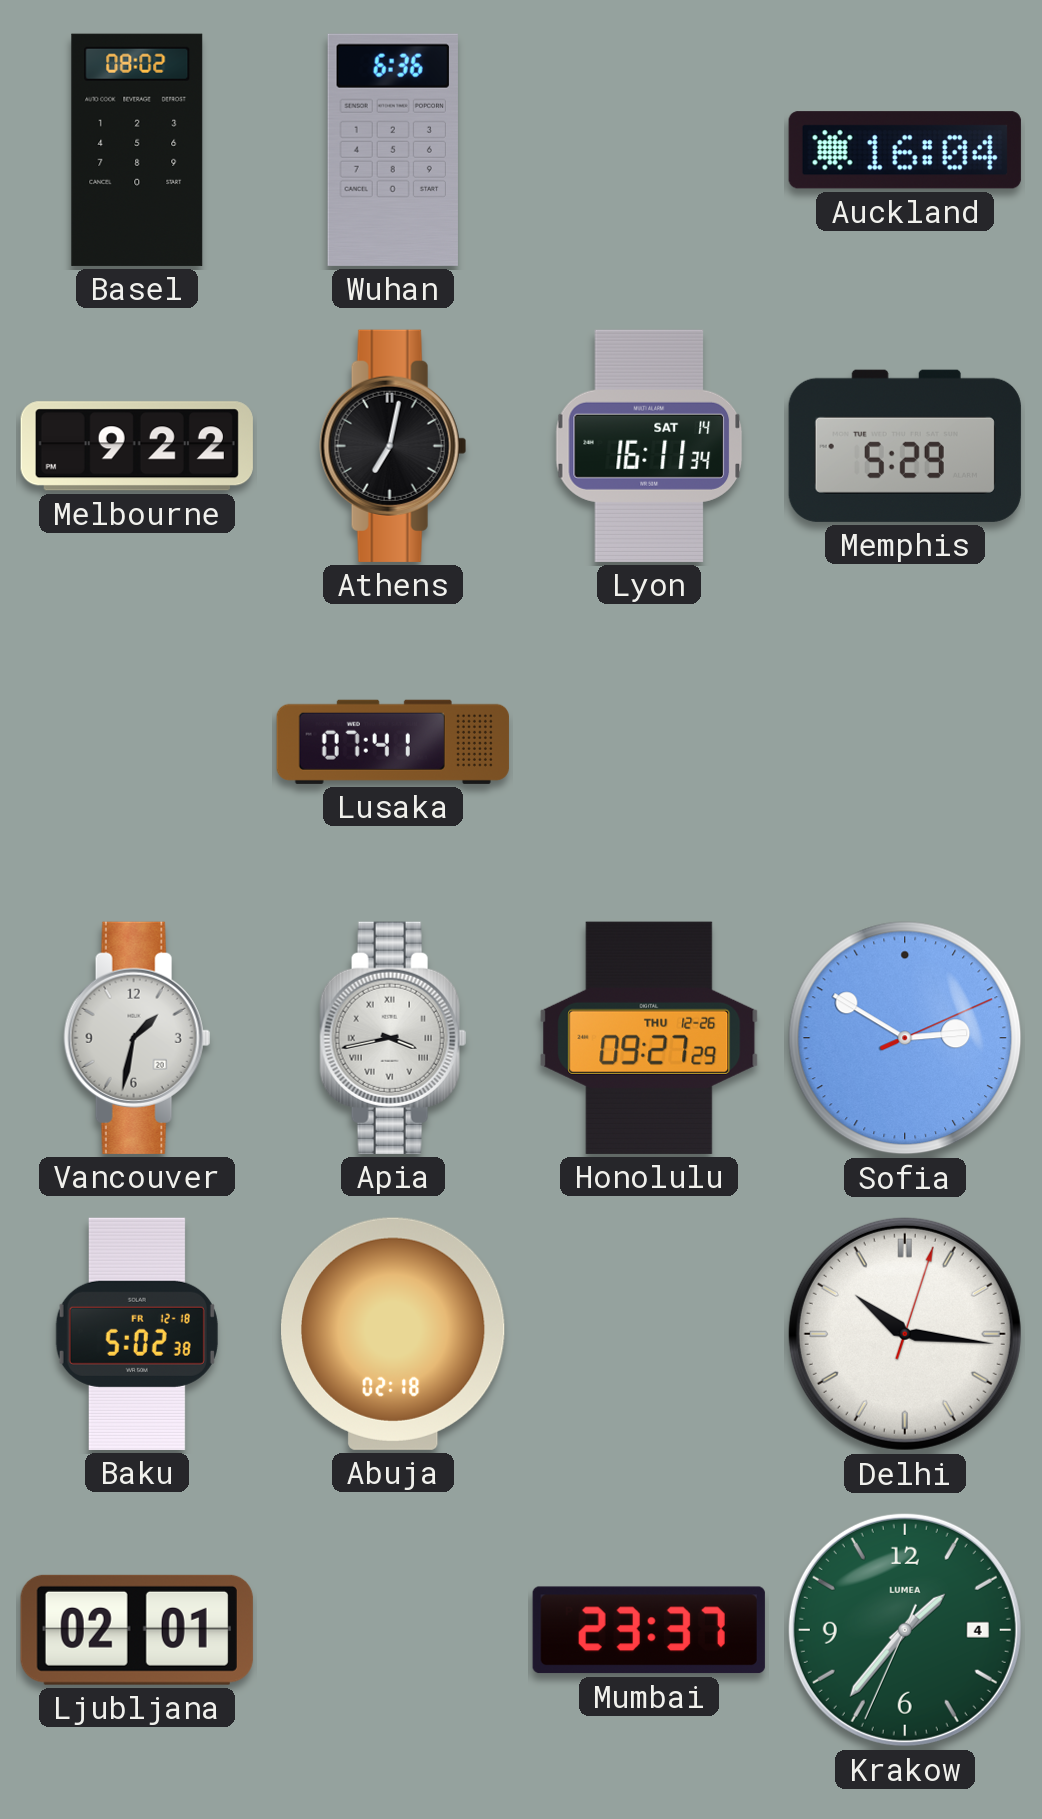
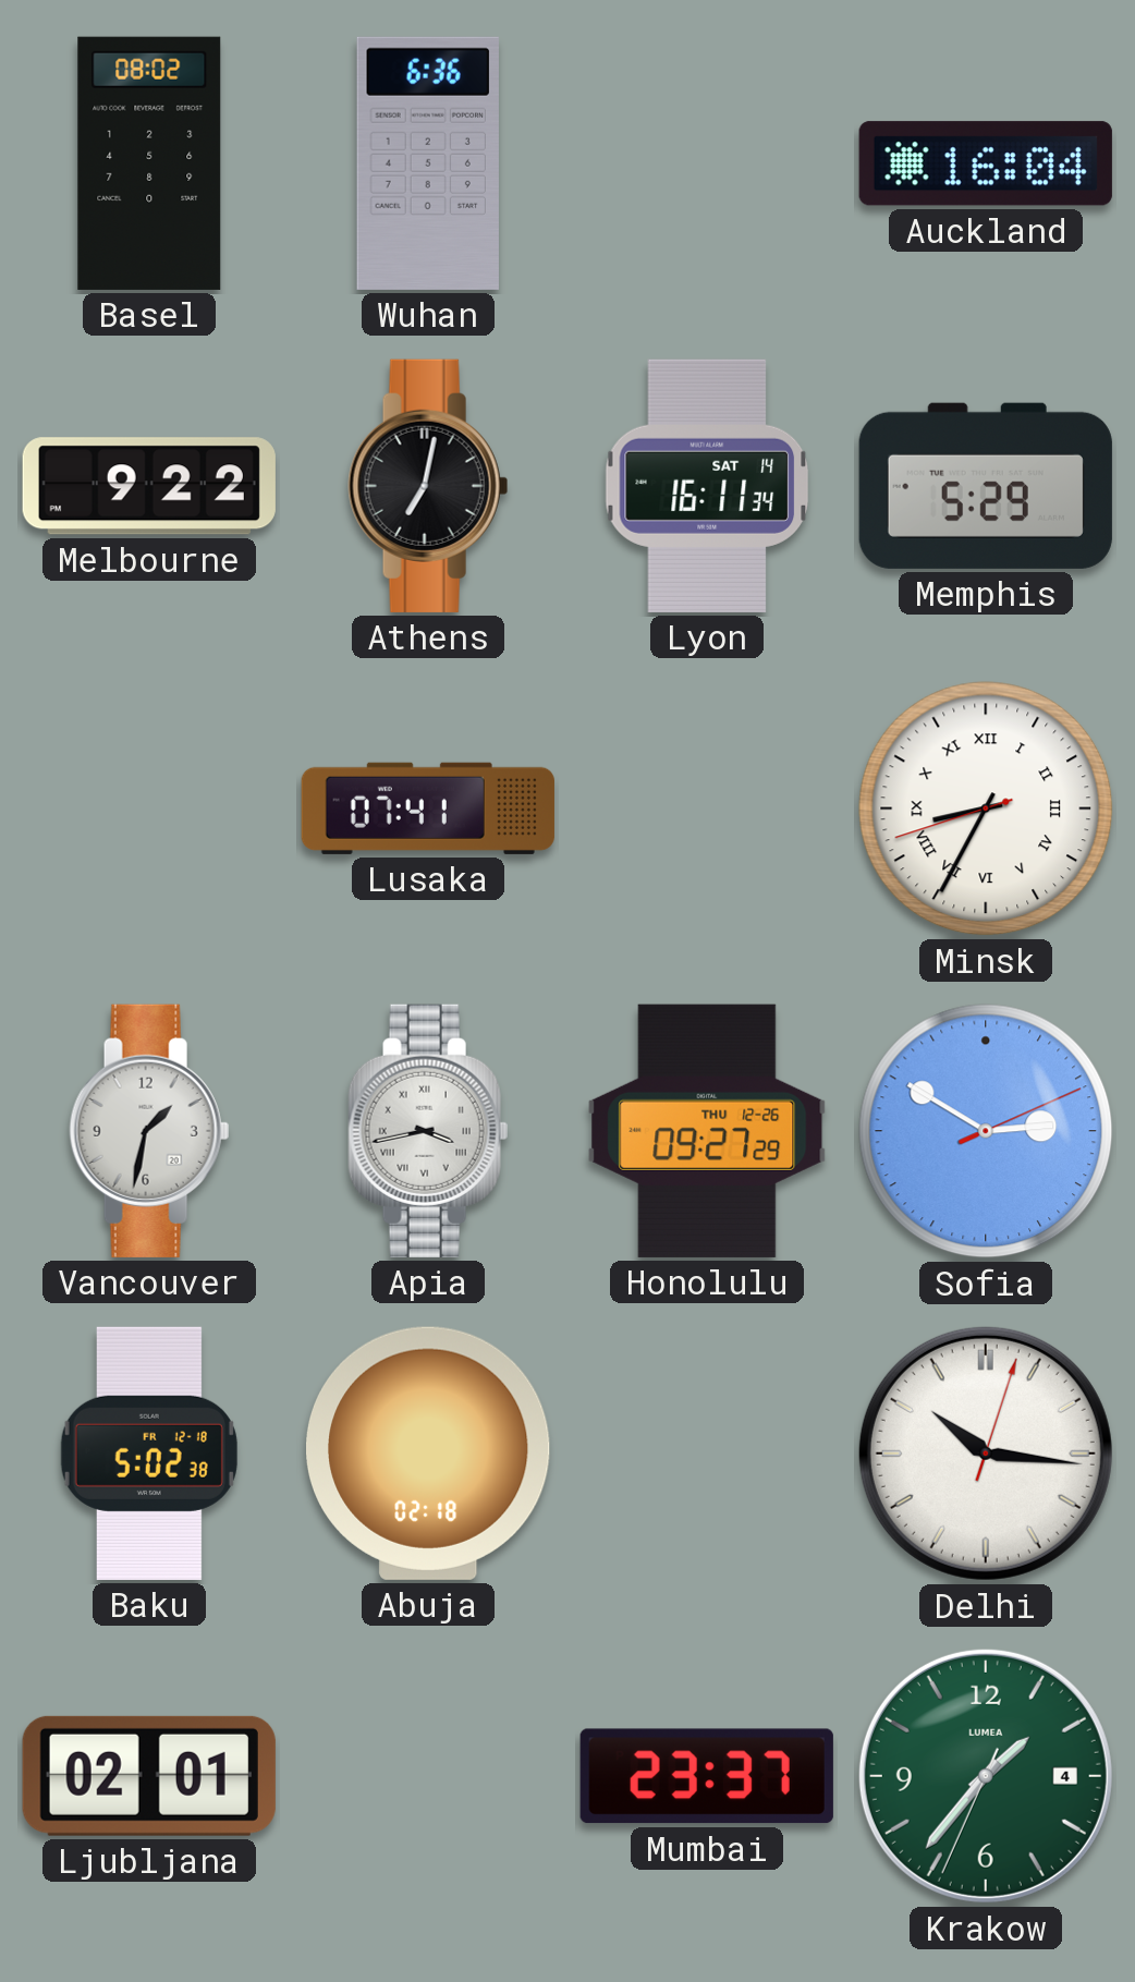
Minsk: none -> 8:34
